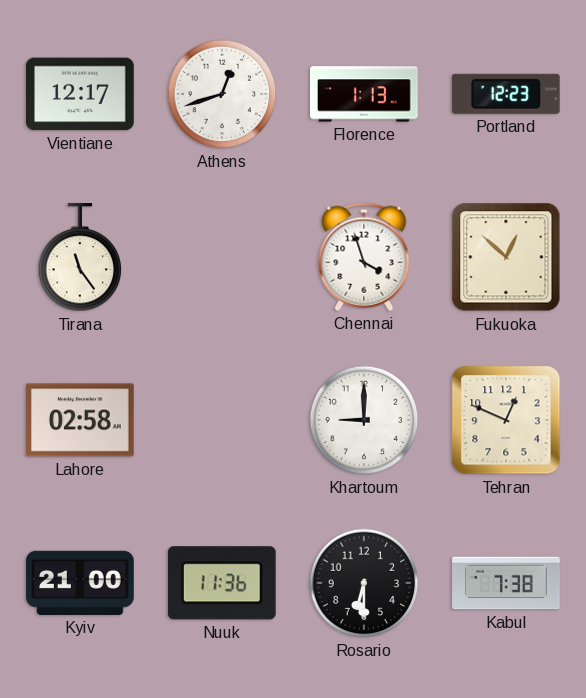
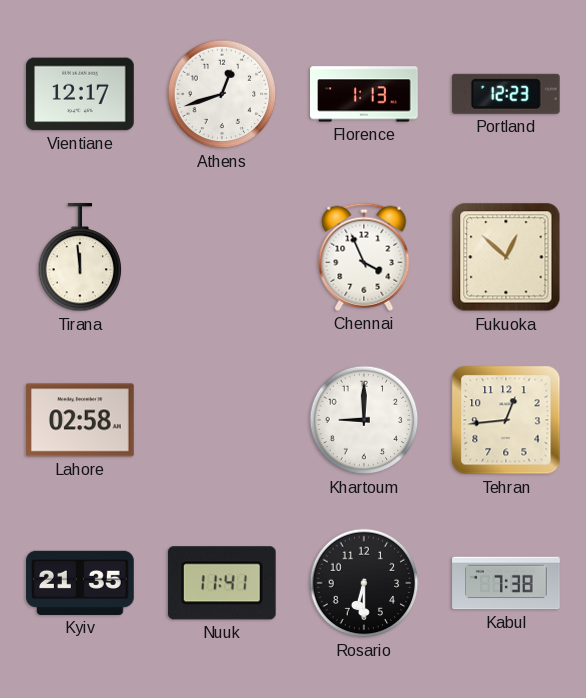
Tirana: 11:24 -> 11:59
Chennai: 3:57 -> 3:56
Tehran: 12:49 -> 12:44
Kyiv: 21:00 -> 21:35
Nuuk: 11:36 -> 11:41
